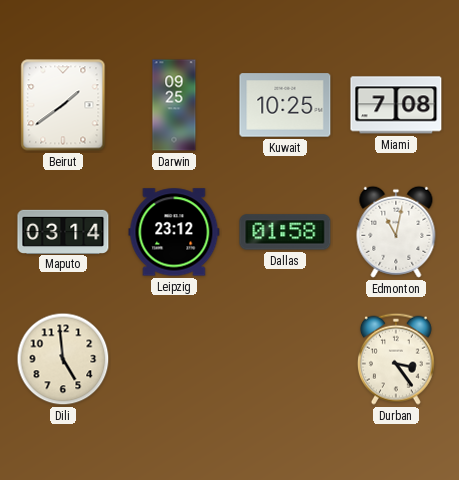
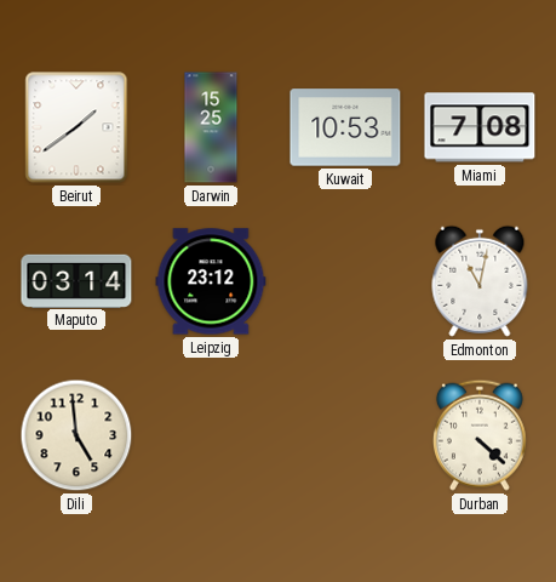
Darwin: 09:25 -> 15:25
Kuwait: 10:25 -> 10:53
Dallas: 01:58 -> none
Durban: 3:24 -> 4:22
